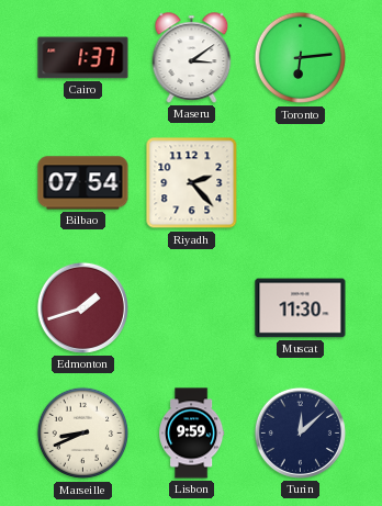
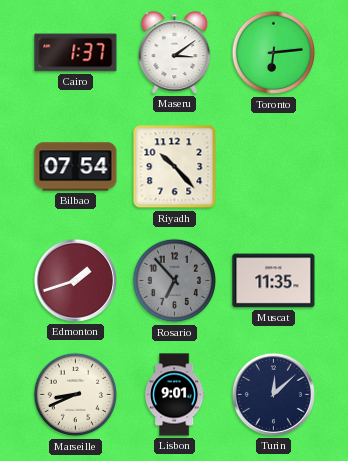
Riyadh: 2:23 -> 10:23
Rosario: none -> 6:53
Muscat: 11:30 -> 11:35
Lisbon: 9:59 -> 9:01
